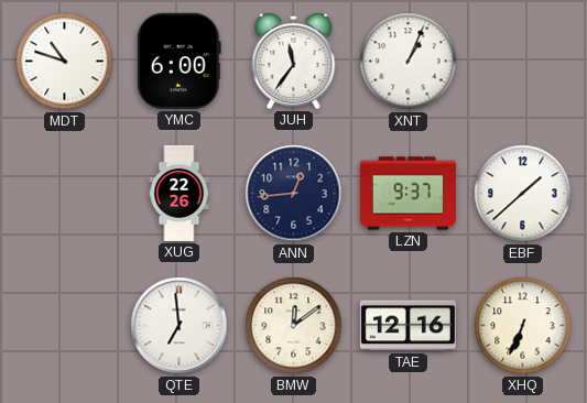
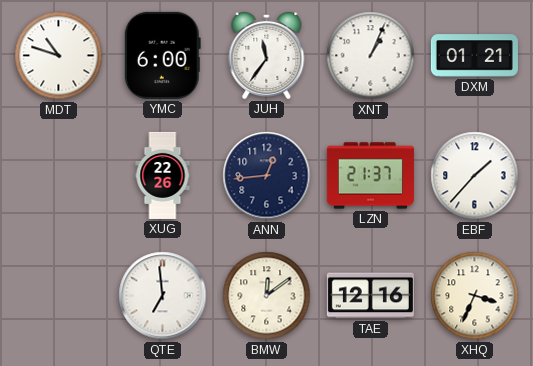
DXM: none -> 01:21
LZN: 9:37 -> 21:37
EBF: 1:38 -> 1:37
XHQ: 6:34 -> 3:34
